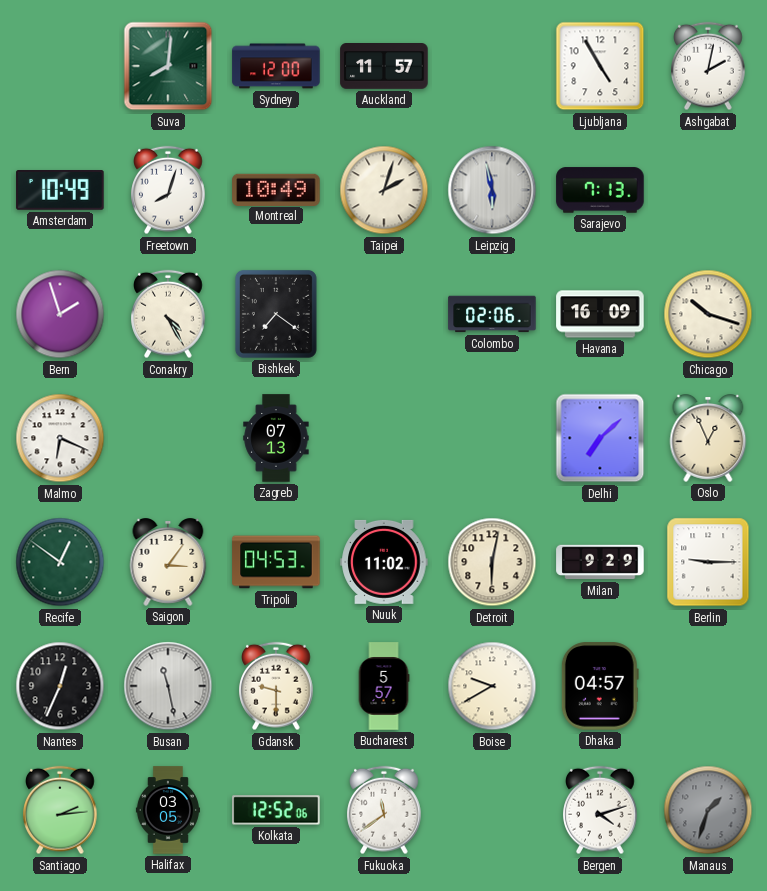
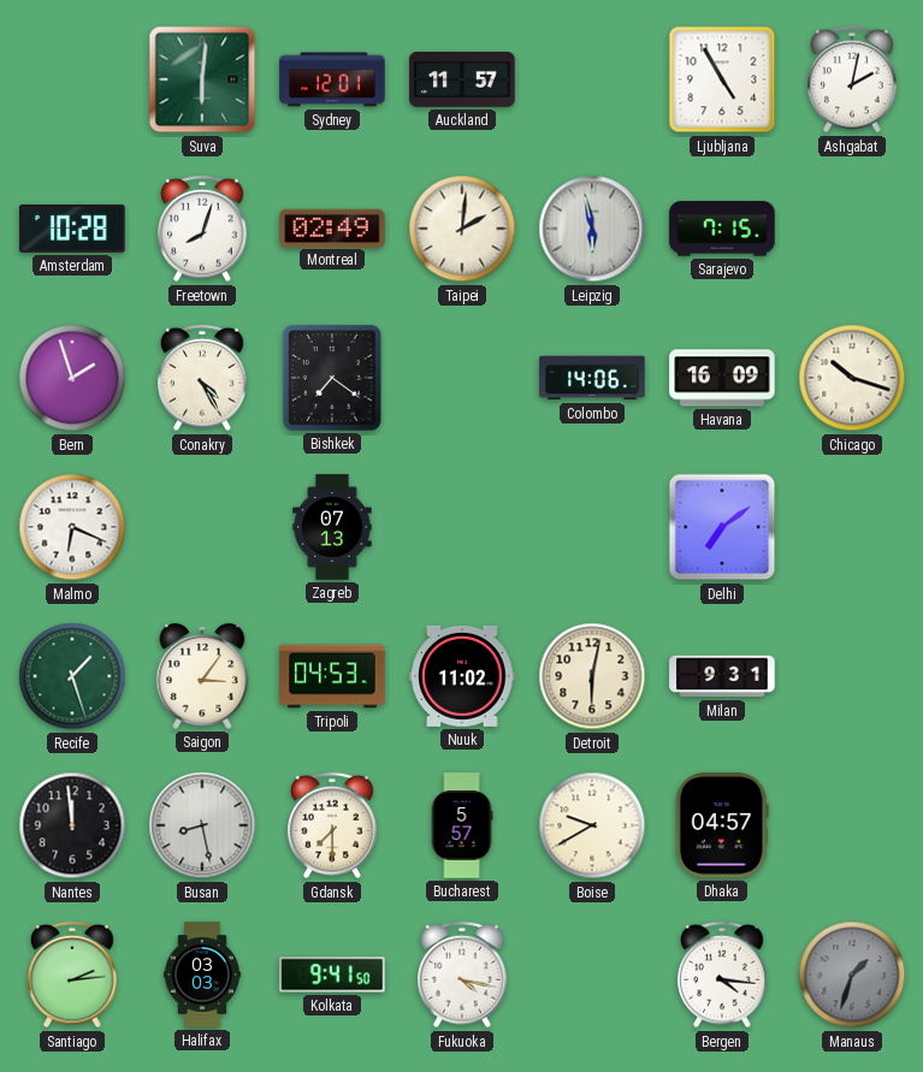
Suva: 8:01 -> 6:01
Sydney: 12:00 -> 12:01
Amsterdam: 10:49 -> 10:28
Montreal: 10:49 -> 02:49
Taipei: 2:03 -> 2:01
Sarajevo: 7:13 -> 7:15
Colombo: 02:06 -> 14:06
Delhi: 7:08 -> 7:09
Oslo: 12:56 -> none
Recife: 12:51 -> 1:27
Milan: 9:29 -> 9:31
Berlin: 9:15 -> none
Nantes: 12:34 -> 11:59
Busan: 11:28 -> 8:28
Gdansk: 9:30 -> 7:30
Halifax: 03:05 -> 03:03
Kolkata: 12:52 -> 9:41
Fukuoka: 11:39 -> 4:17
Bergen: 4:12 -> 4:16
